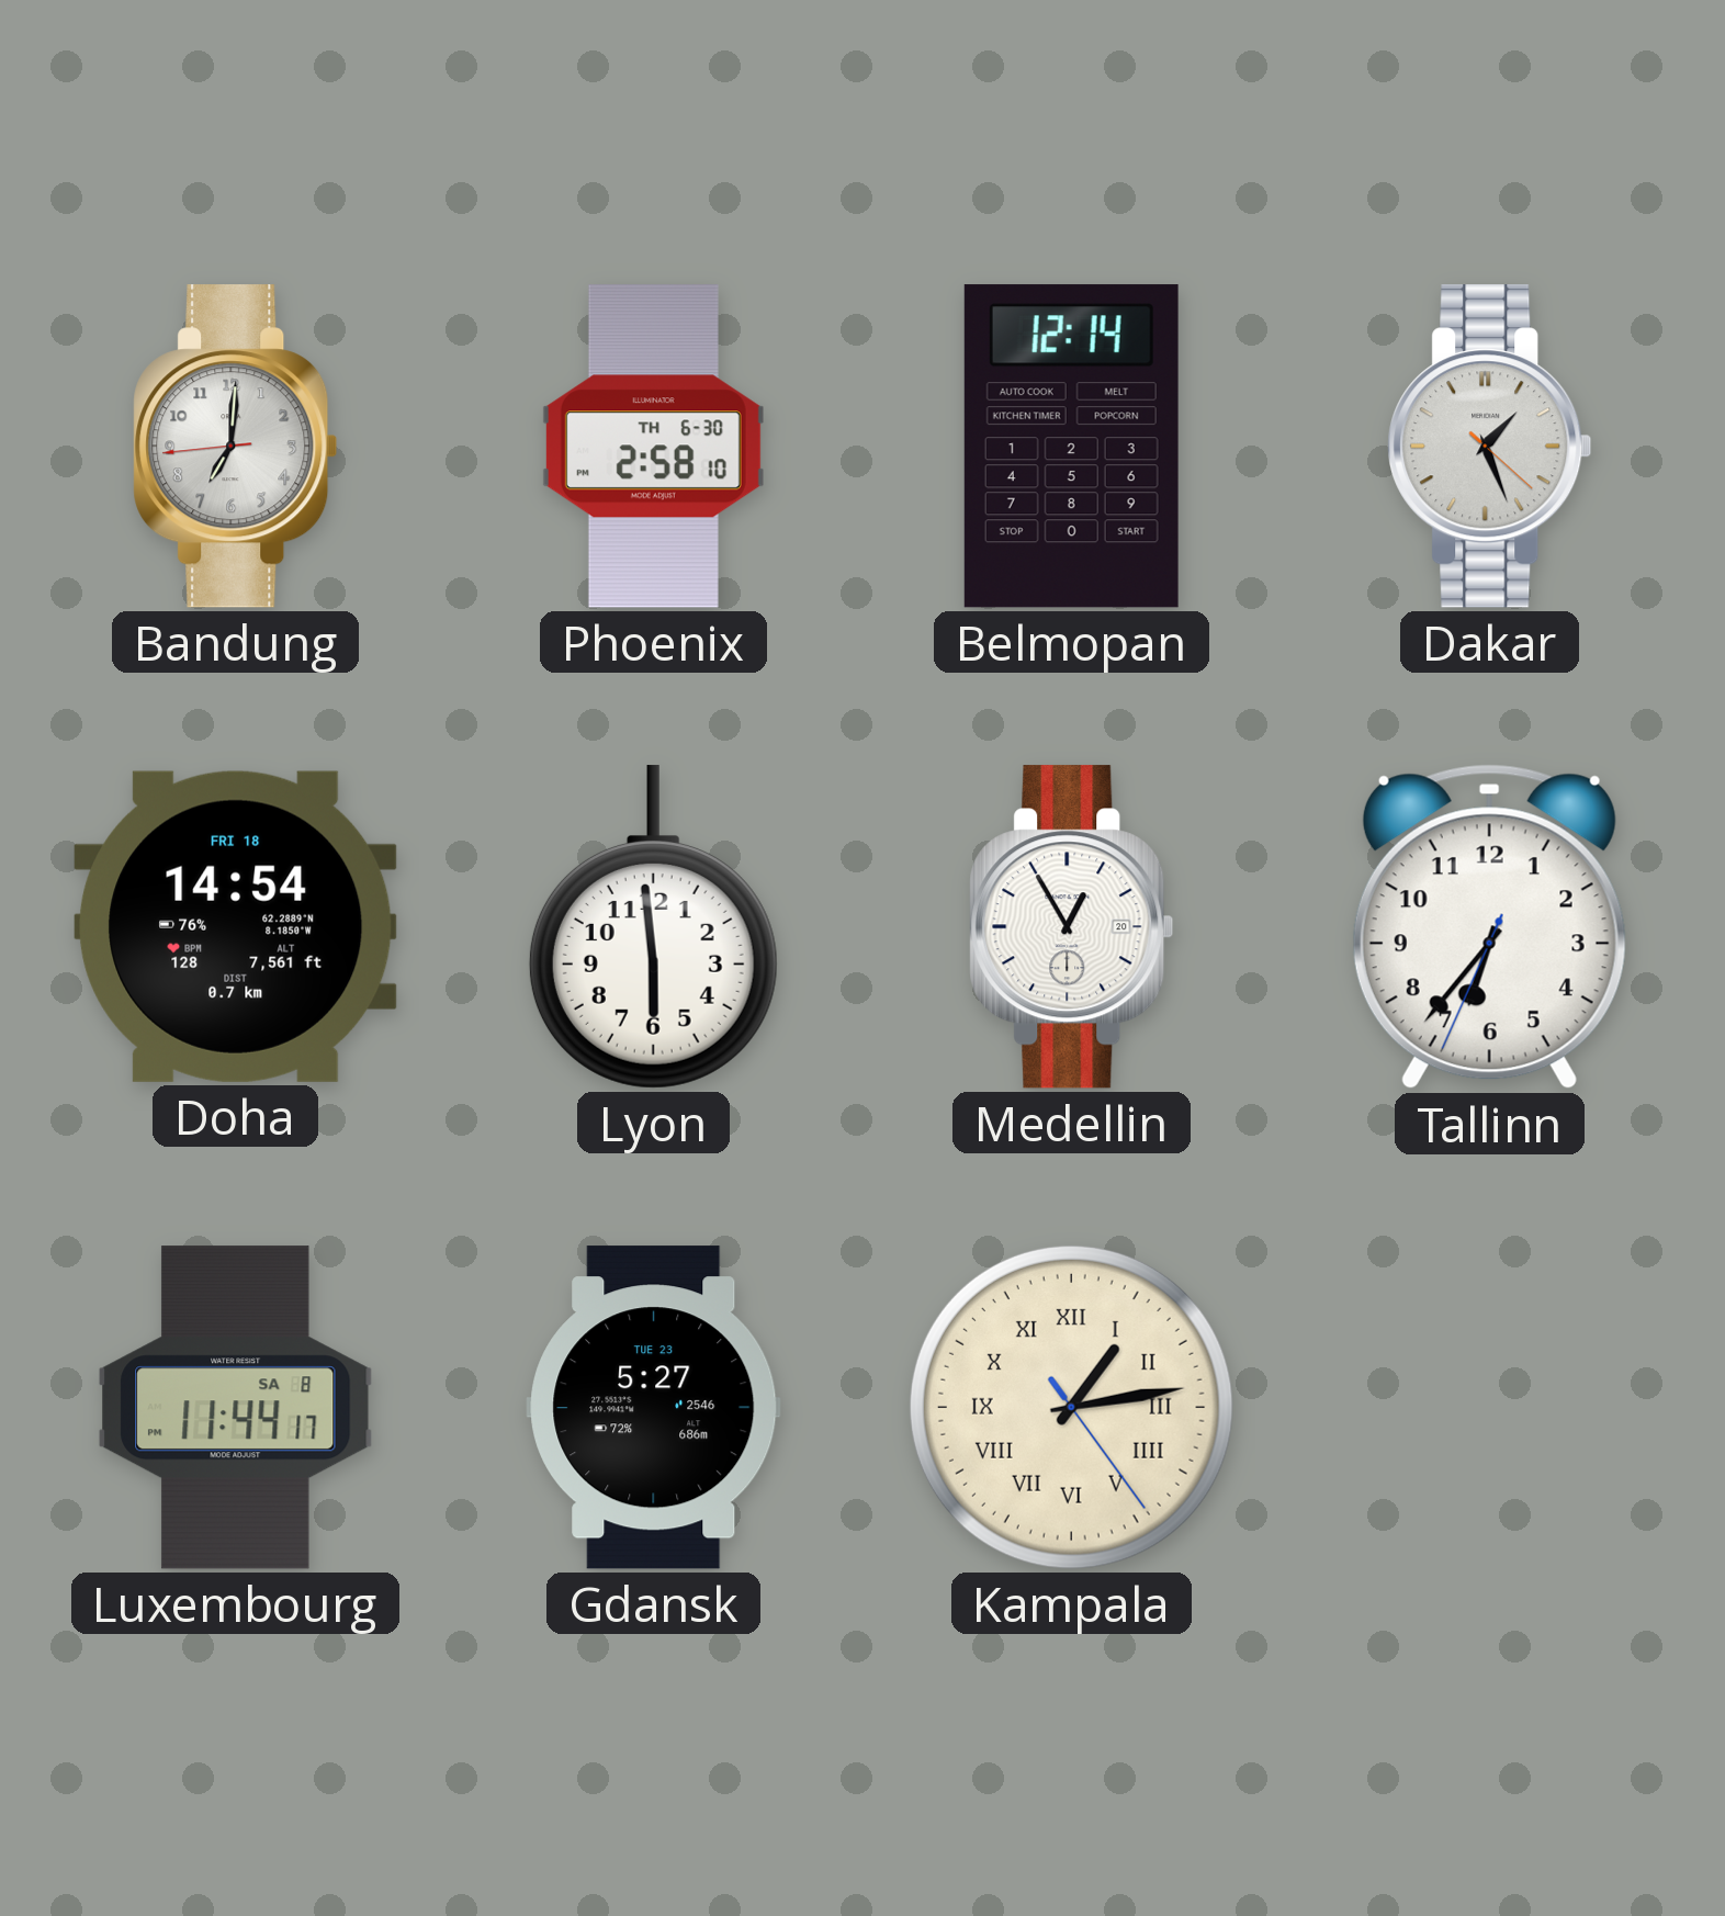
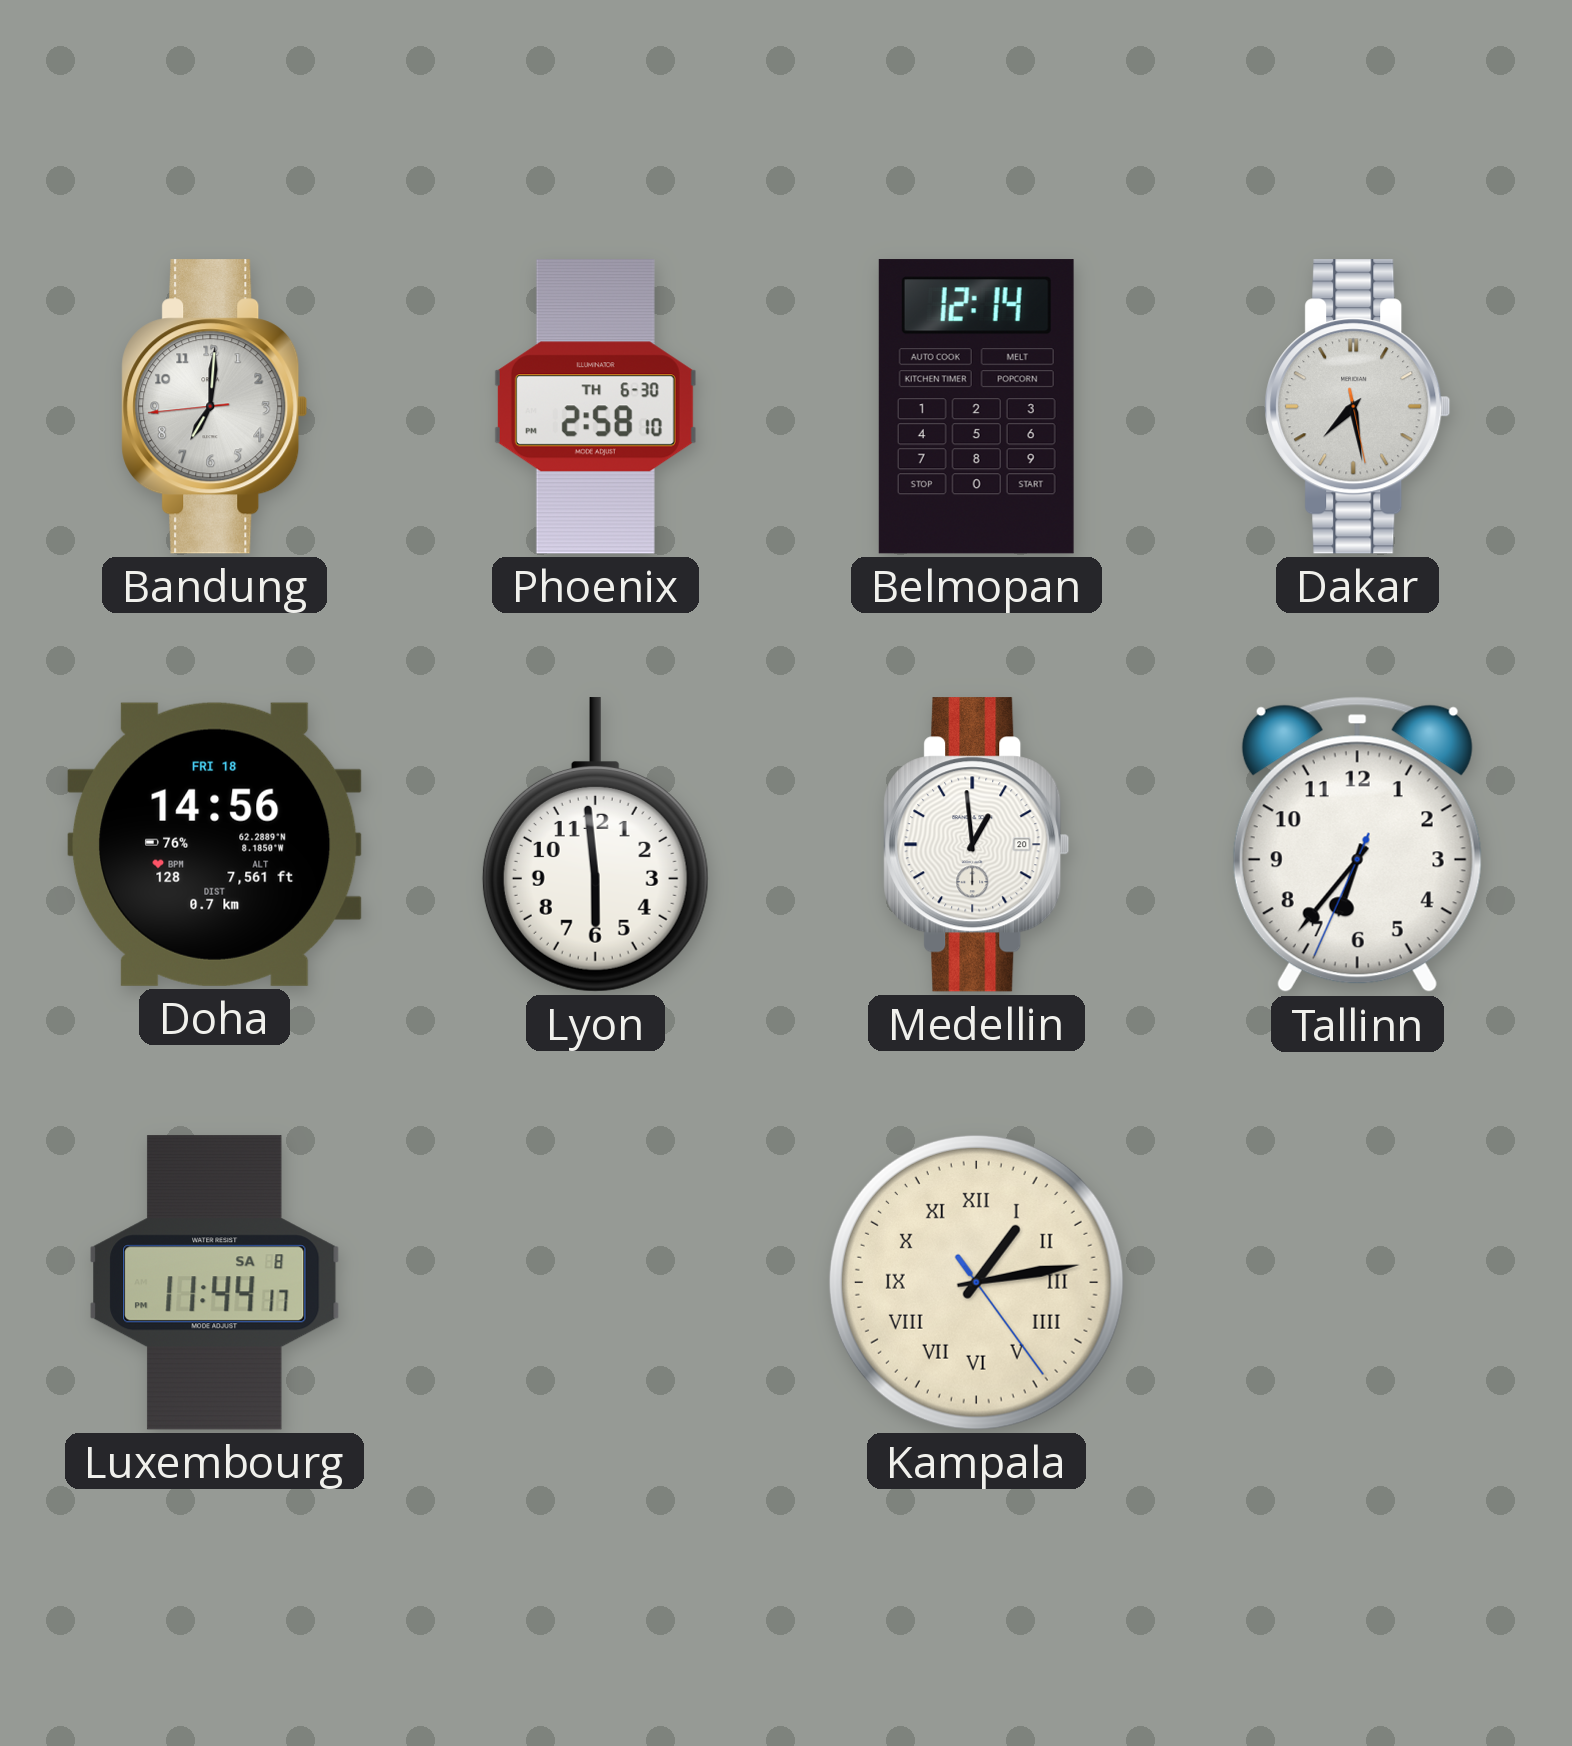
Dakar: 1:26 -> 7:28
Doha: 14:54 -> 14:56
Medellin: 12:55 -> 12:59
Gdansk: 5:27 -> none
